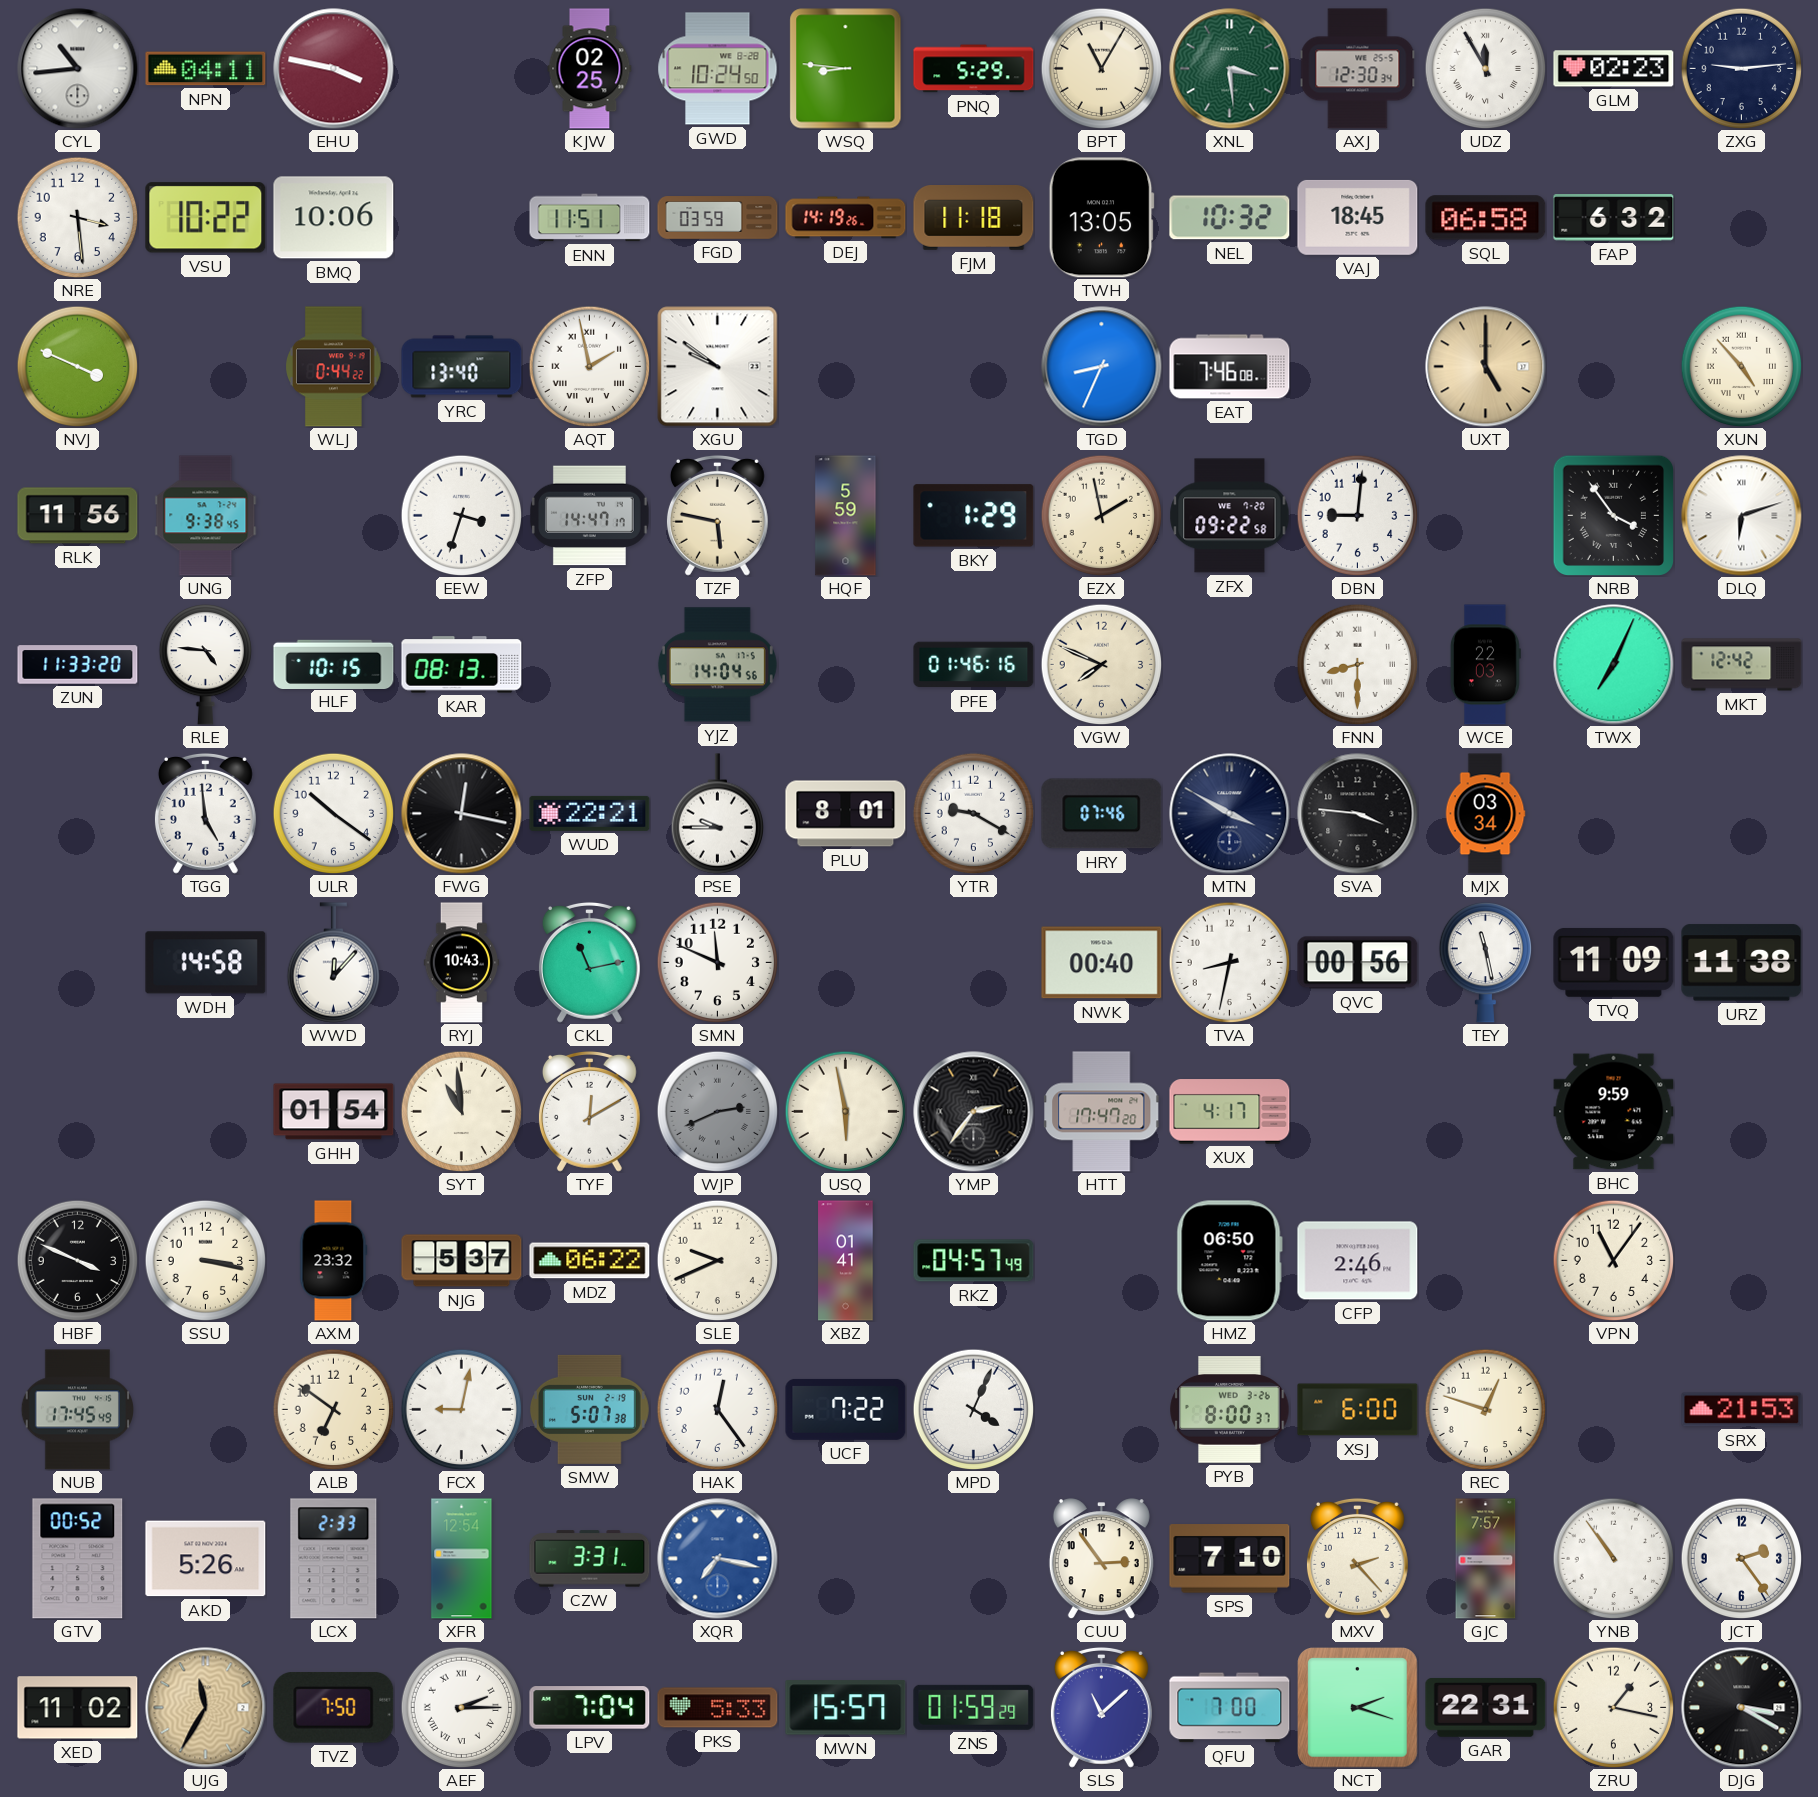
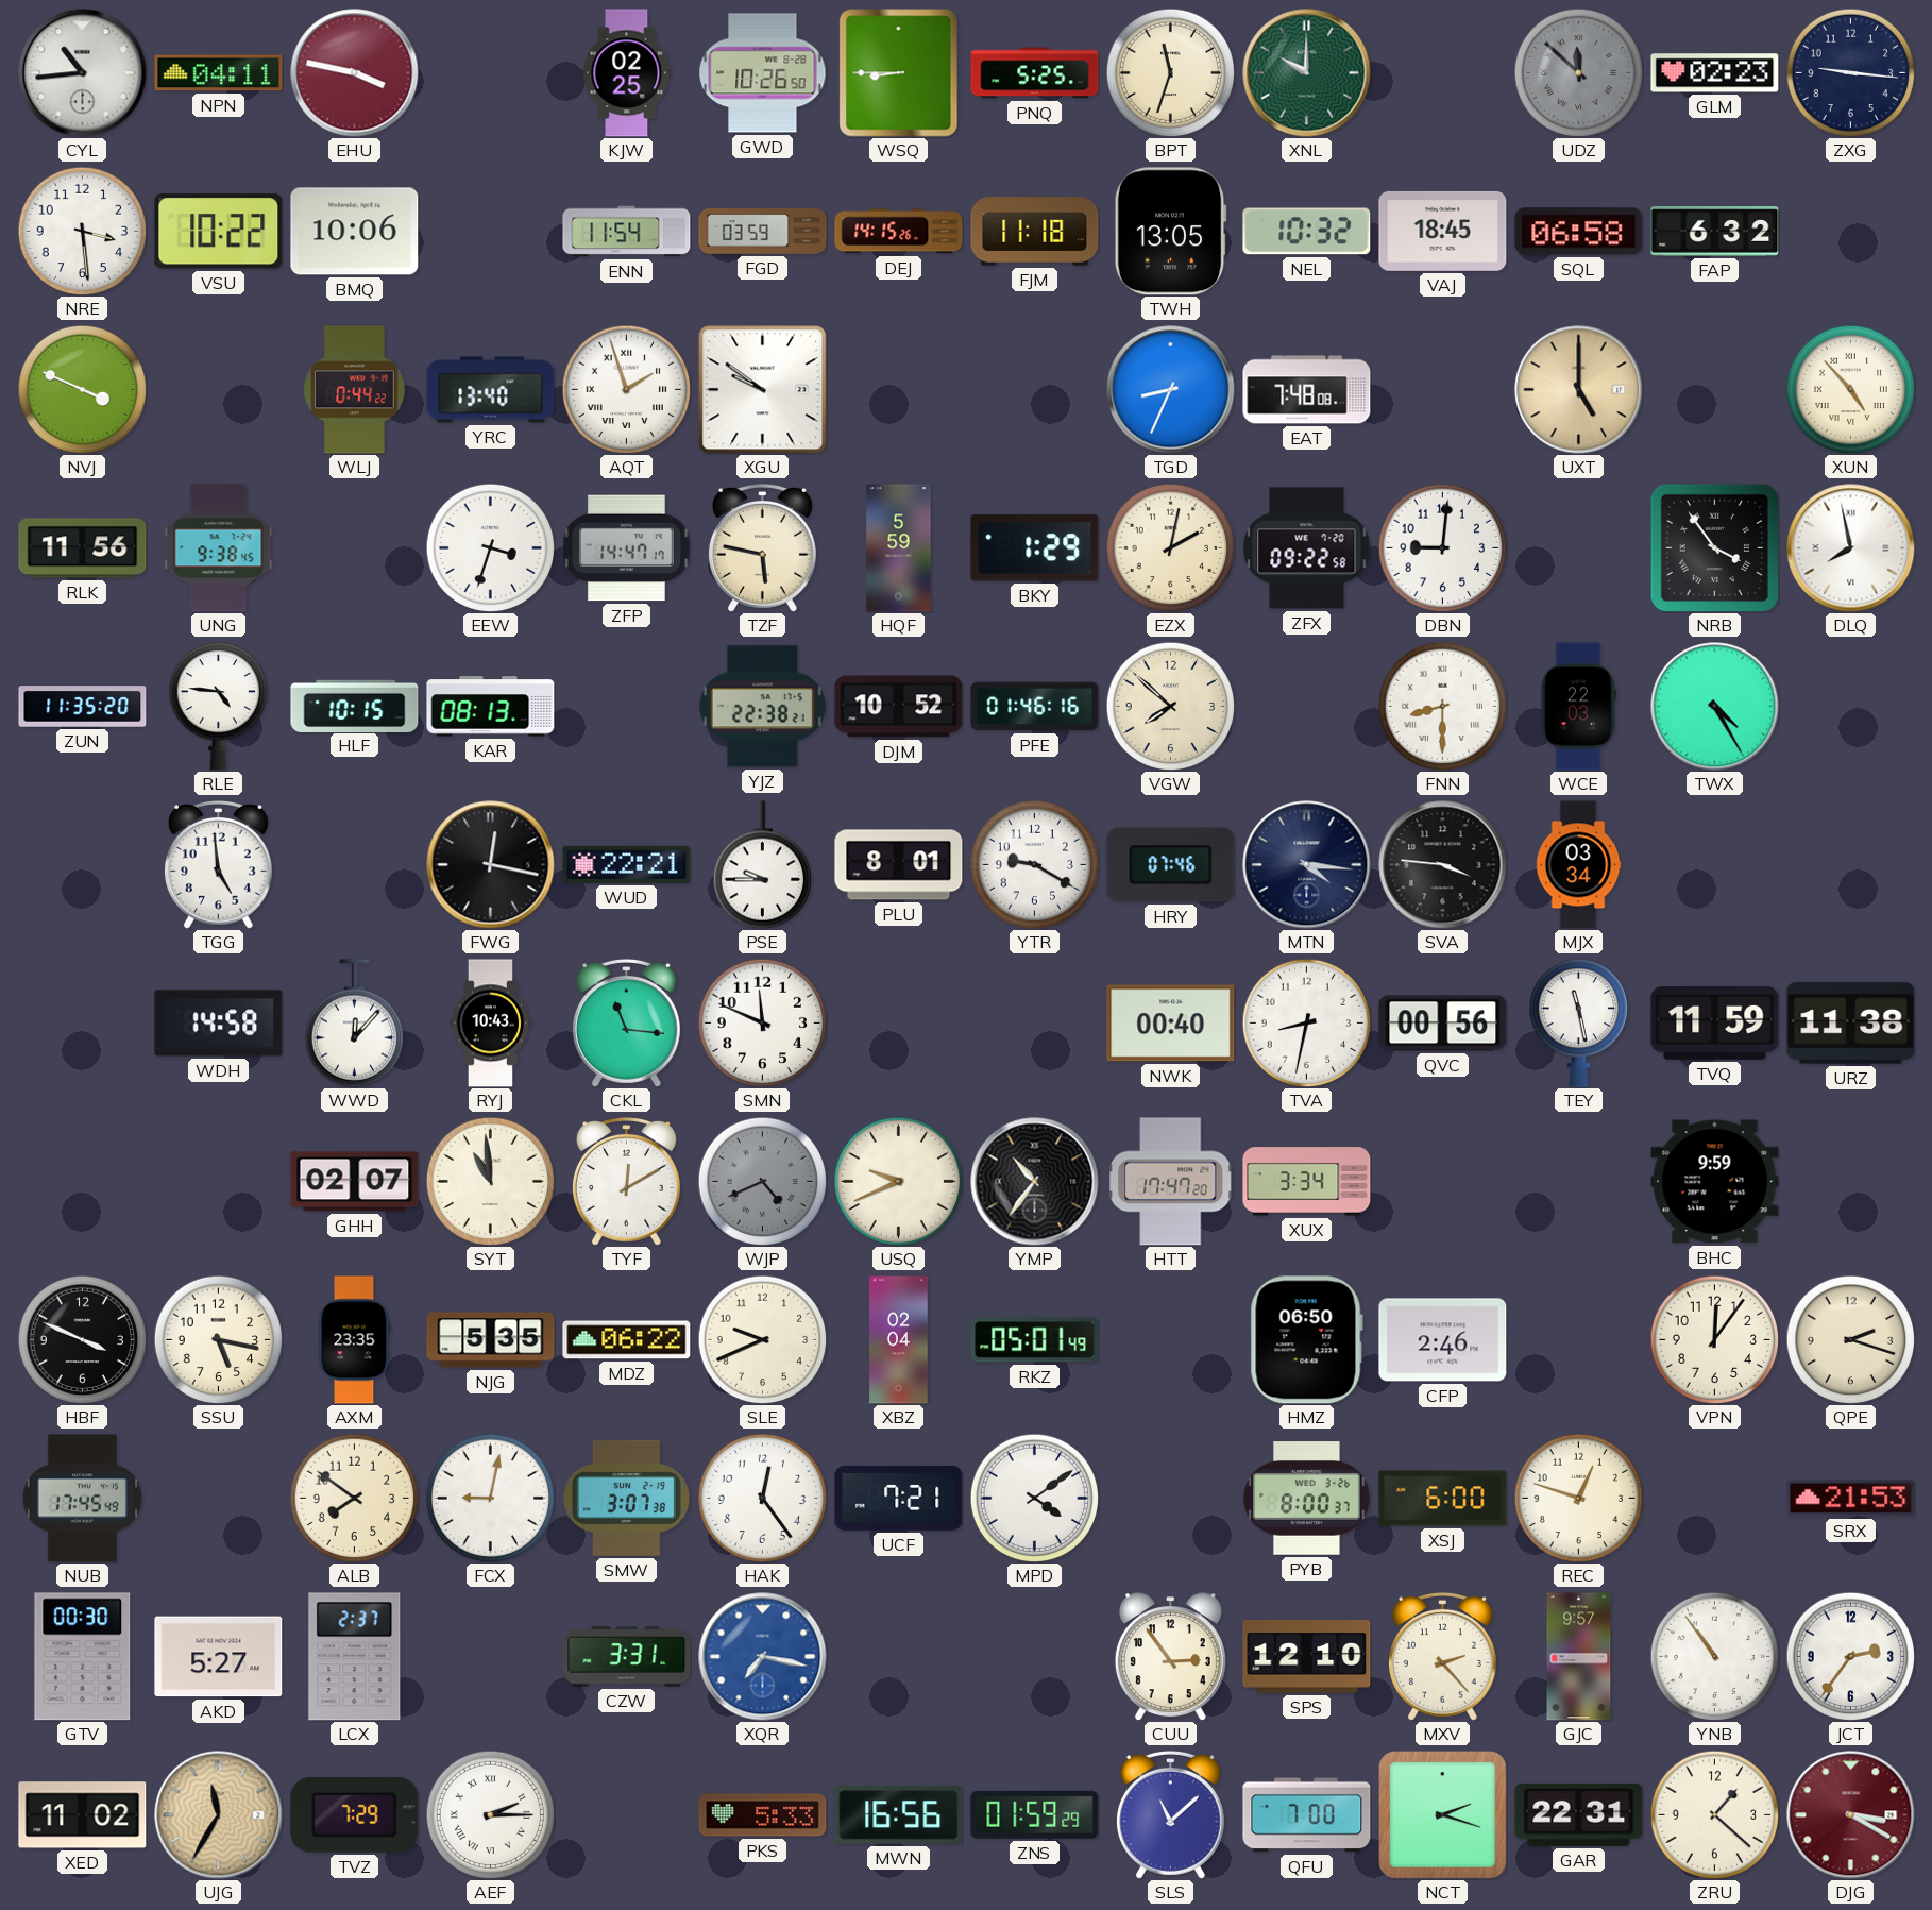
GWD: 10:24 -> 10:26
WSQ: 8:46 -> 8:45
PNQ: 5:29 -> 5:25
BPT: 11:05 -> 11:33
XNL: 3:29 -> 10:00
AXJ: 12:30 -> none
UDZ: 11:55 -> 11:52
UDZ dial: white -> grey
ZXG: 9:14 -> 9:16
ENN: 11:51 -> 11:54
DEJ: 14:19 -> 14:15
AQT: 1:58 -> 1:57
EAT: 7:46 -> 7:48
EZX: 1:58 -> 2:02
DLQ: 6:12 -> 7:58
ZUN: 11:33 -> 11:35
YJZ: 14:04 -> 22:38
DJM: none -> 10:52
VGW: 7:49 -> 7:52
TWX: 7:04 -> 4:25
MKT: 12:42 -> none
ULR: 10:21 -> none
MTN: 3:50 -> 4:16
CKL: 11:13 -> 11:16
TVQ: 11:09 -> 11:59
GHH: 01:54 -> 02:07
WJP: 2:41 -> 4:41
USQ: 5:58 -> 9:41
YMP: 2:36 -> 10:36
XUX: 4:17 -> 3:34
SSU: 3:17 -> 5:17
AXM: 23:32 -> 23:35
NJG: 5:37 -> 5:35
XBZ: 01:41 -> 02:04
RKZ: 04:57 -> 05:01
VPN: 11:06 -> 12:06
QPE: none -> 2:18
ALB: 6:51 -> 7:51
SMW: 5:07 -> 3:07
UCF: 7:22 -> 7:21
MPD: 4:04 -> 4:09
GTV: 00:52 -> 00:30
AKD: 5:26 -> 5:27
LCX: 2:33 -> 2:37
XFR: 12:54 -> none
SPS: 7:10 -> 12:10
GJC: 7:57 -> 9:57
JCT: 2:24 -> 2:36
TVZ: 7:50 -> 7:29
LPV: 7:04 -> none
MWN: 15:57 -> 16:56
ZRU: 1:17 -> 1:22
DJG dial: black -> burgundy
